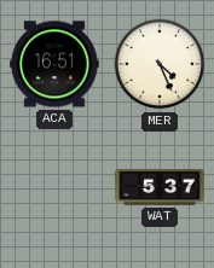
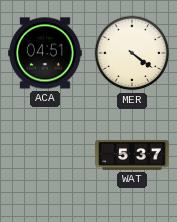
ACA: 16:51 -> 04:51
MER: 4:26 -> 4:21
